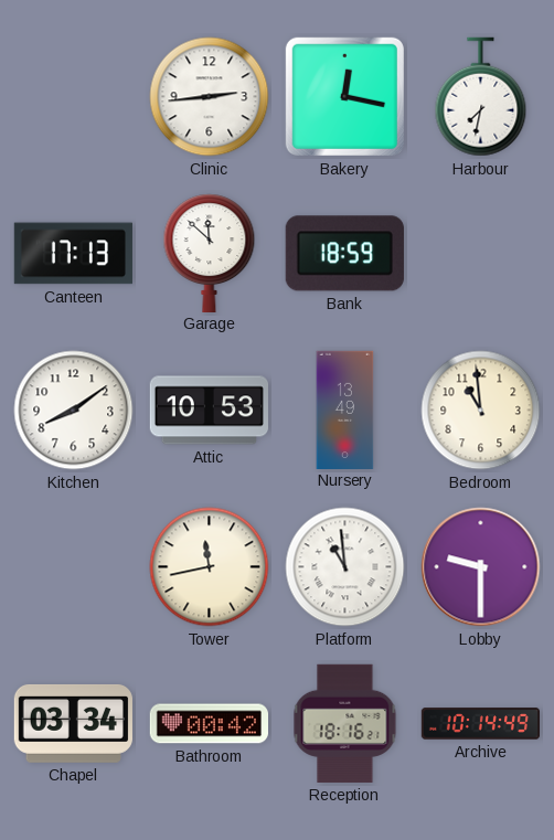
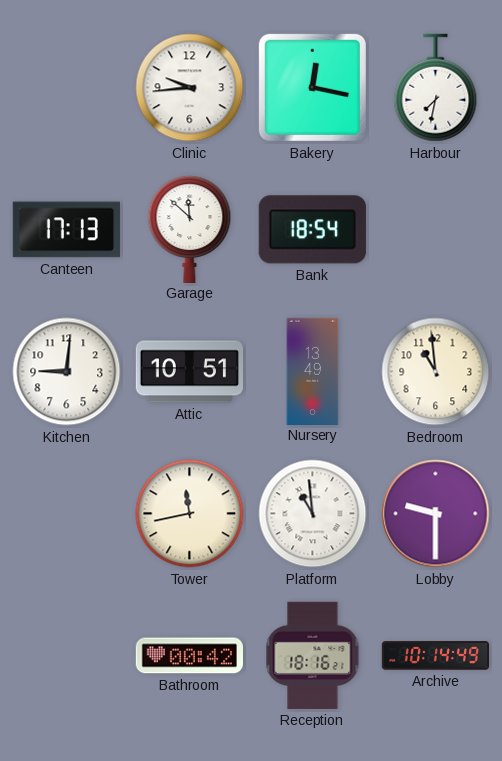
Clinic: 2:44 -> 9:44
Bank: 18:59 -> 18:54
Kitchen: 8:09 -> 9:01
Attic: 10:53 -> 10:51
Chapel: 03:34 -> none
